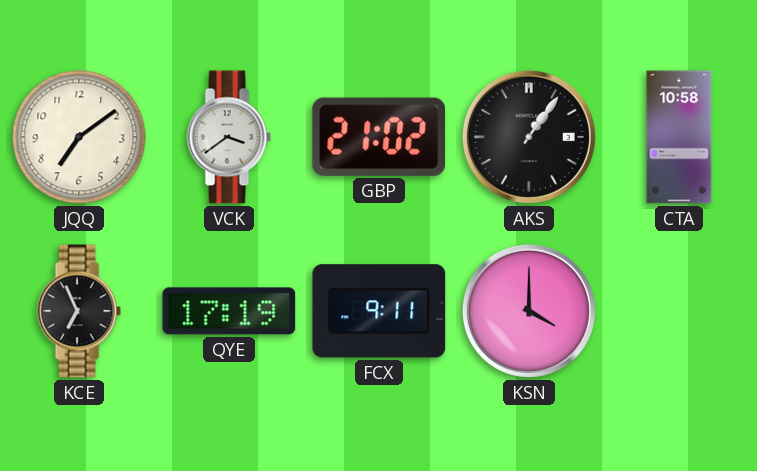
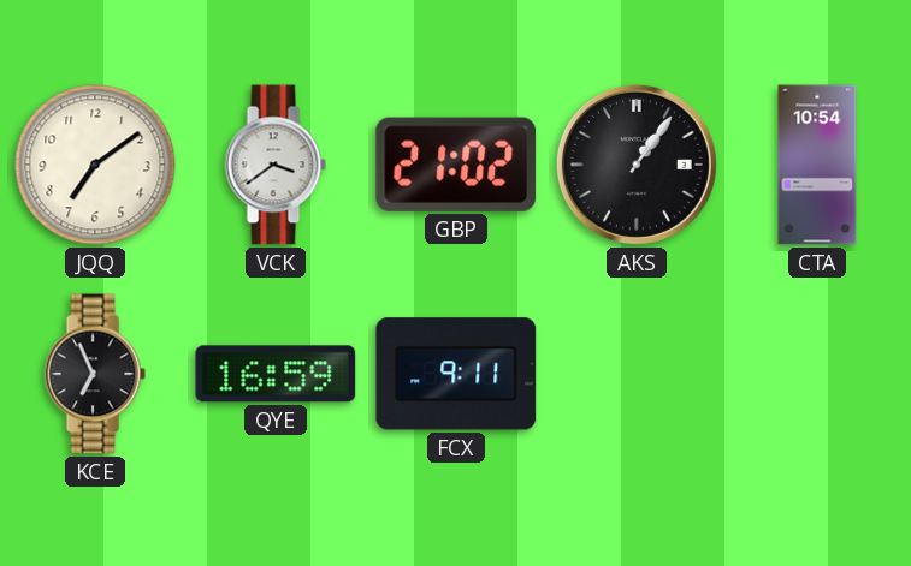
CTA: 10:58 -> 10:54
QYE: 17:19 -> 16:59
KSN: 4:00 -> none
